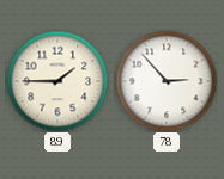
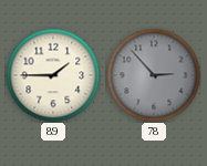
78 dial: white -> grey
